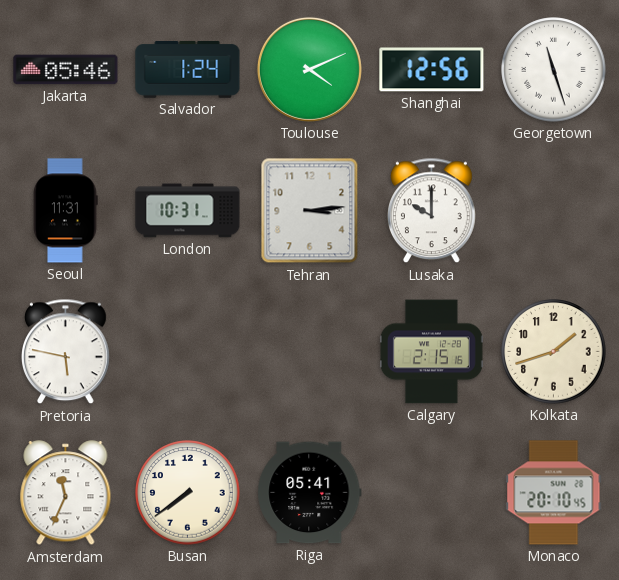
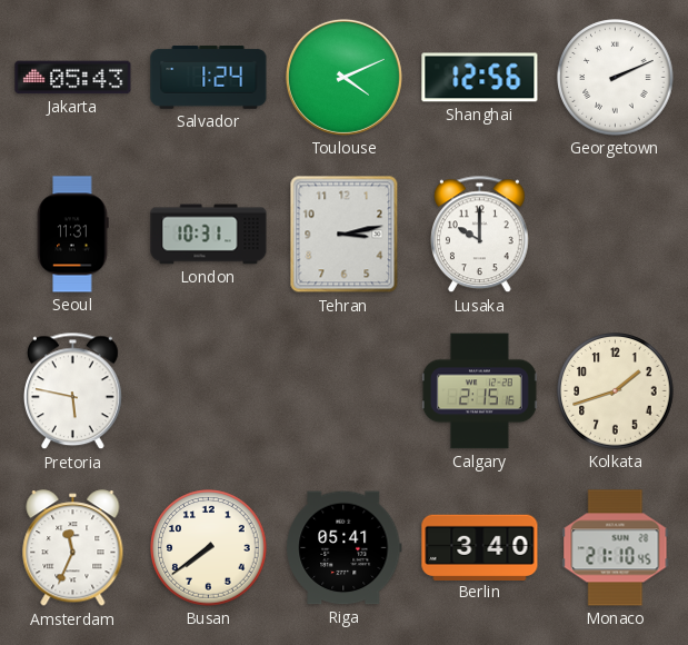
Jakarta: 05:46 -> 05:43
Georgetown: 11:27 -> 2:11
Tehran: 3:14 -> 3:13
Berlin: none -> 3:40
Monaco: 20:10 -> 21:10
